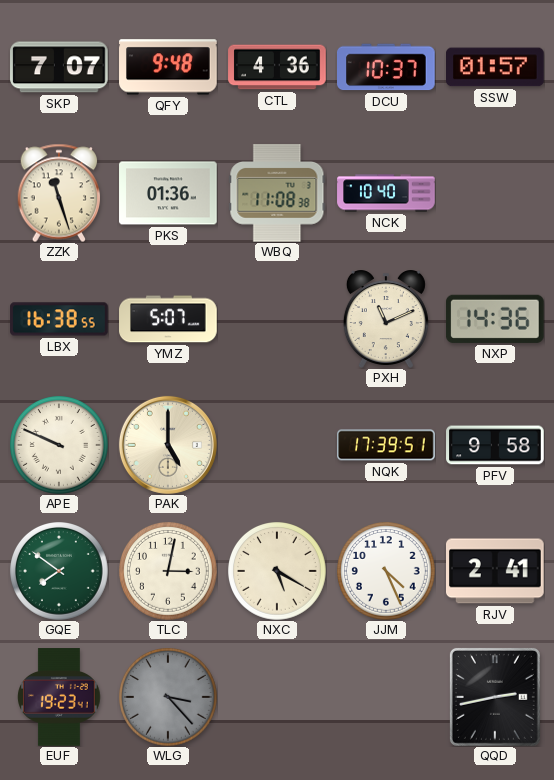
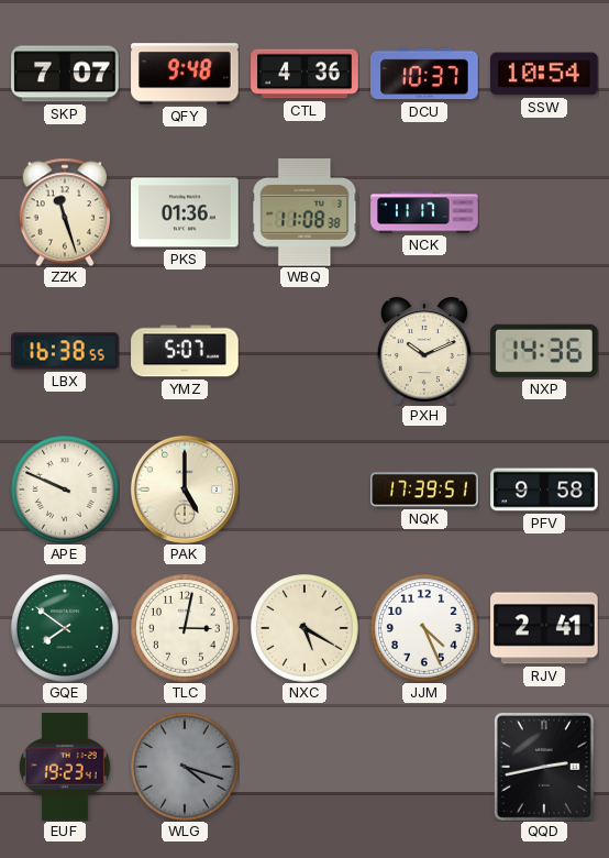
SSW: 01:57 -> 10:54
NCK: 10:40 -> 11:17
PXH: 11:11 -> 10:11
WLG: 3:23 -> 4:18
